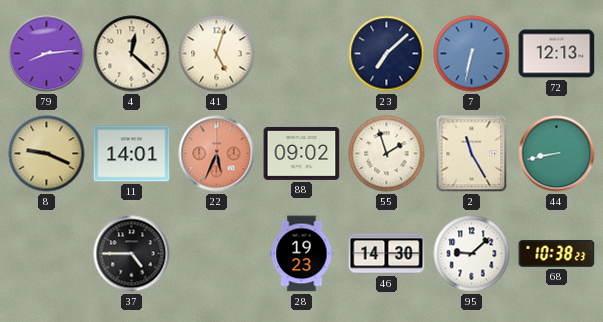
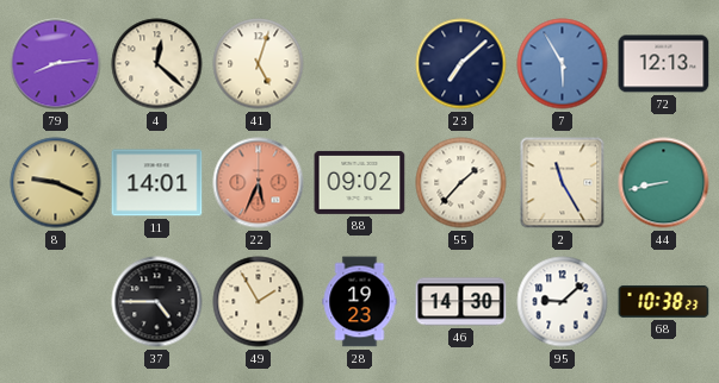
7: 6:32 -> 5:55
55: 1:57 -> 1:37
49: none -> 1:55
